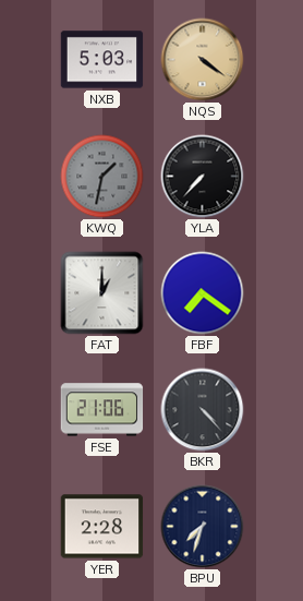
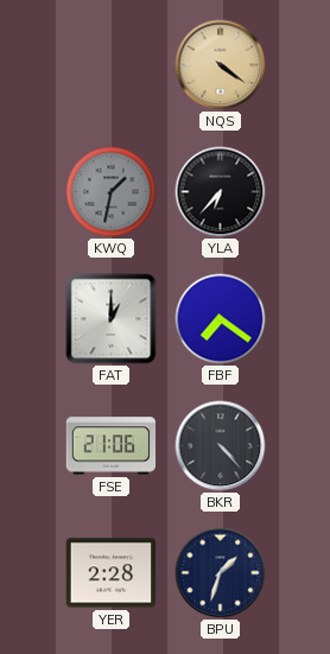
NXB: 5:03 -> none
YLA: 7:37 -> 6:37
BPU: 7:33 -> 1:33
